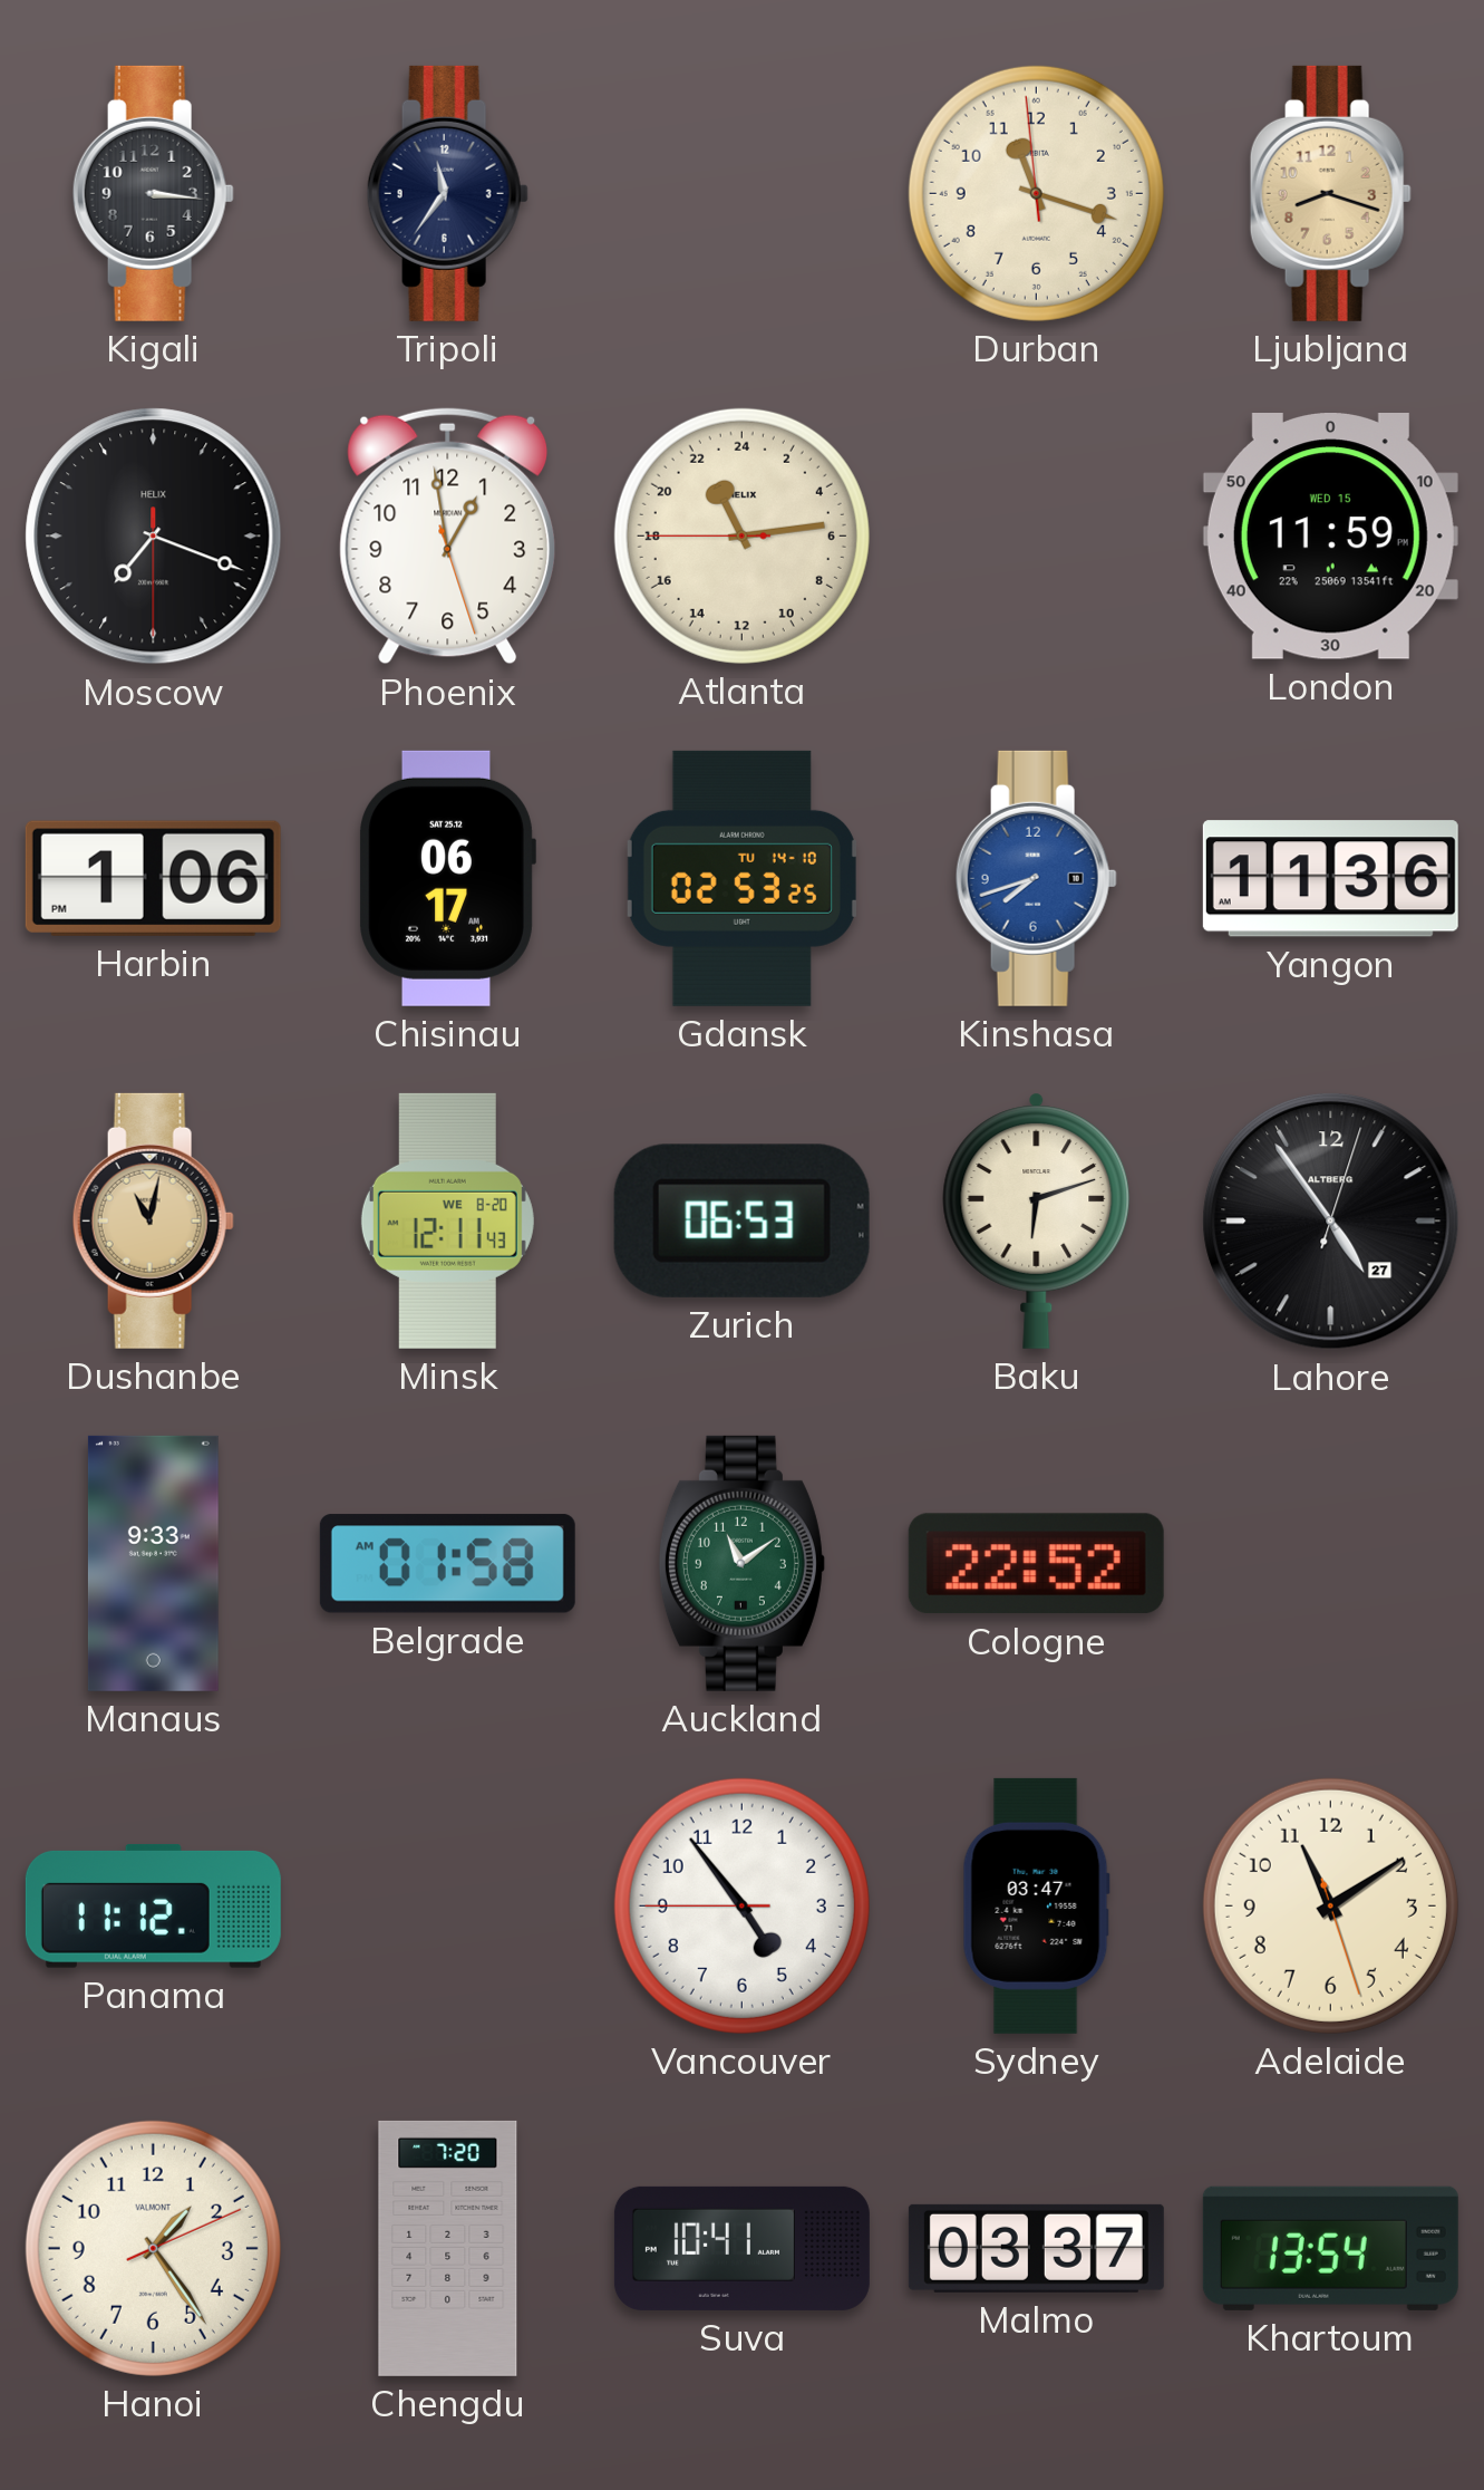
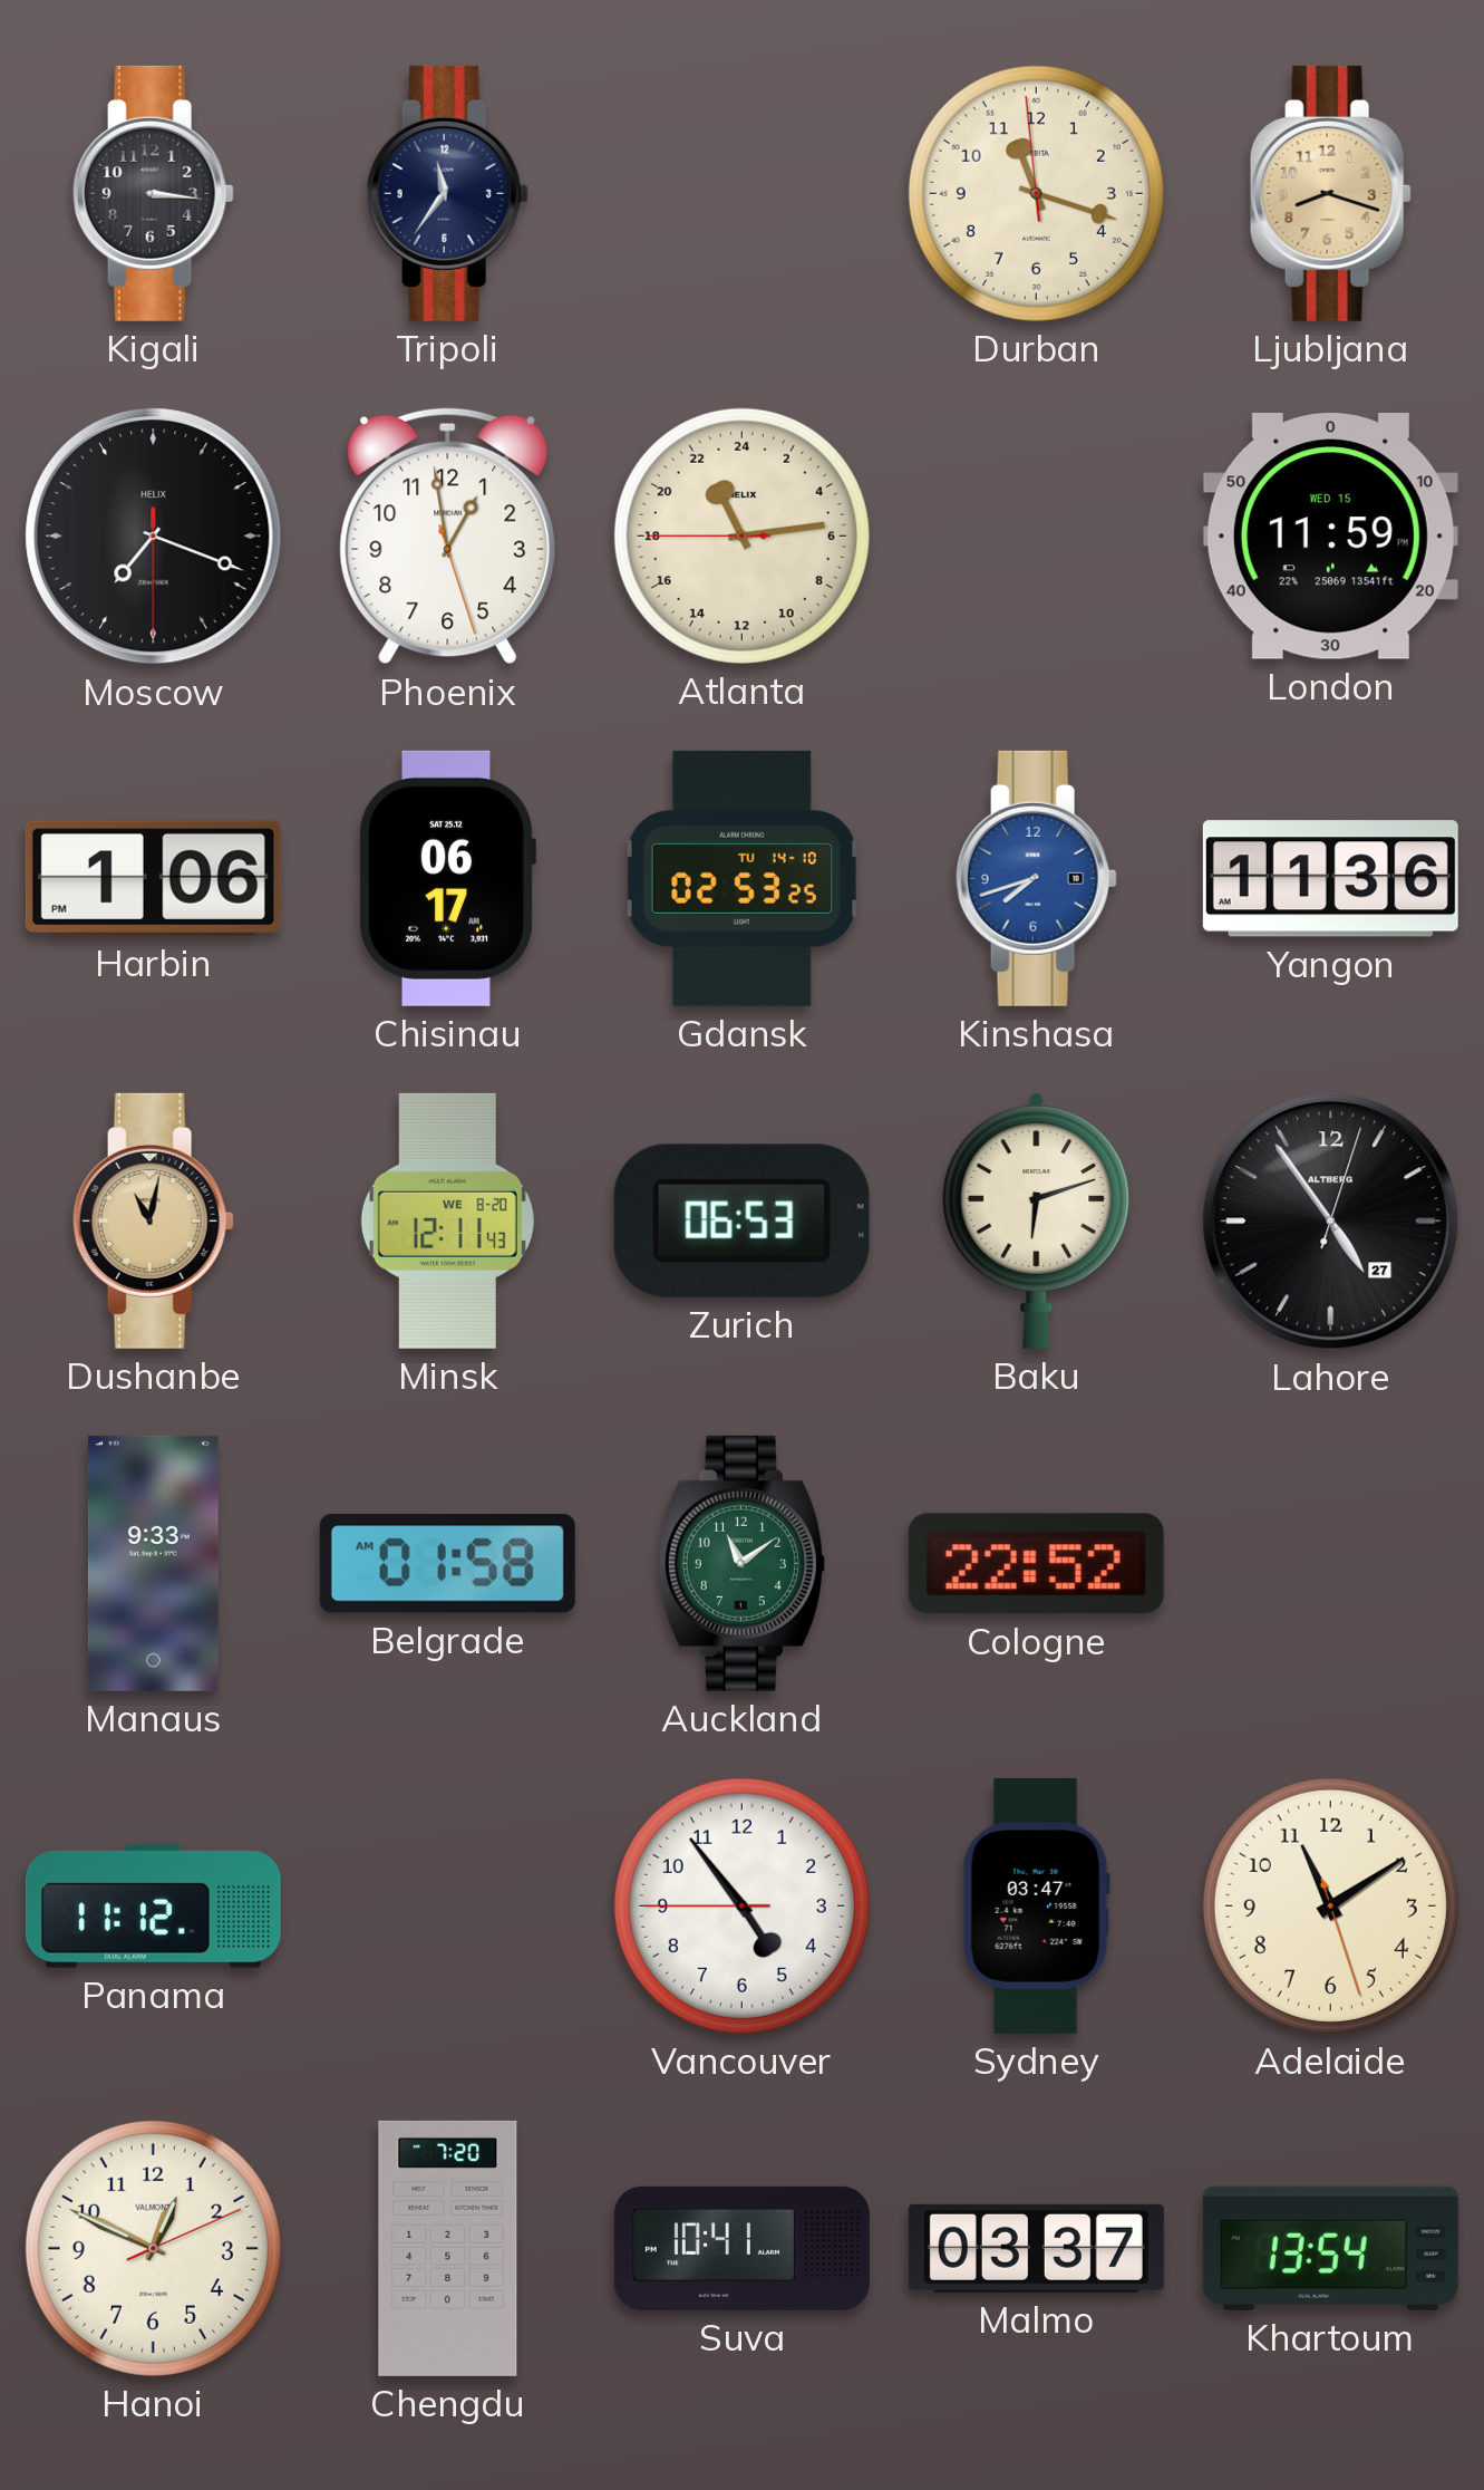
Hanoi: 1:24 -> 12:49
